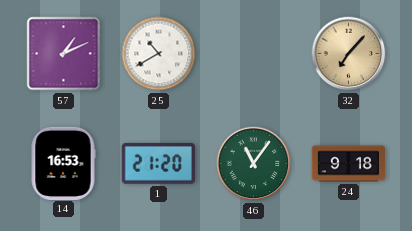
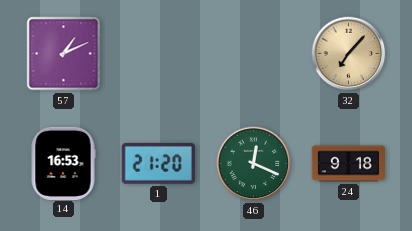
25: 10:40 -> none
46: 11:06 -> 12:19
